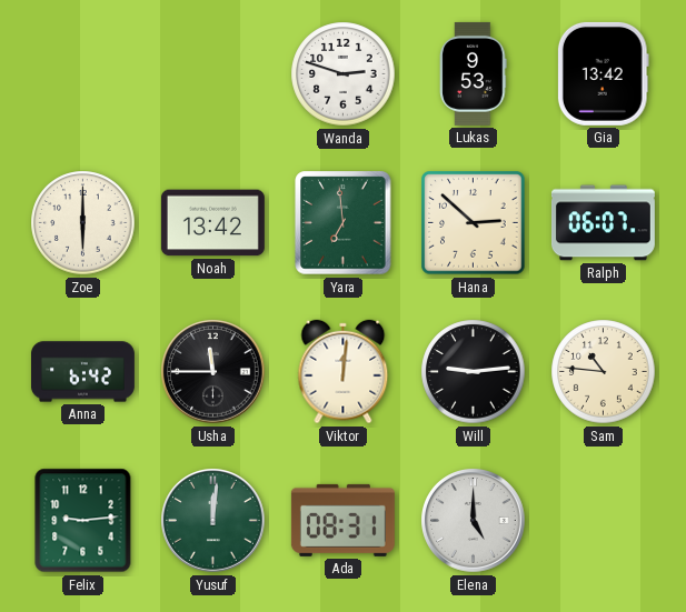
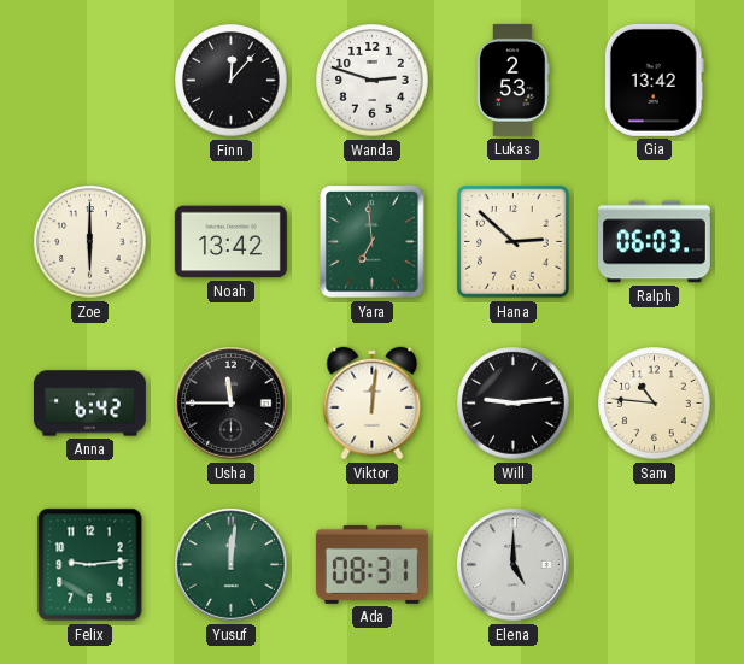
Finn: none -> 12:07
Lukas: 9:53 -> 2:53
Ralph: 06:07 -> 06:03
